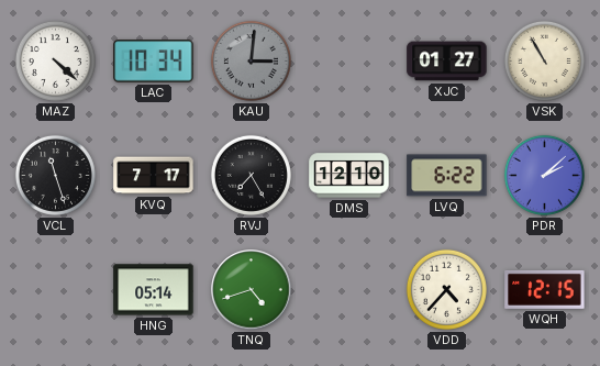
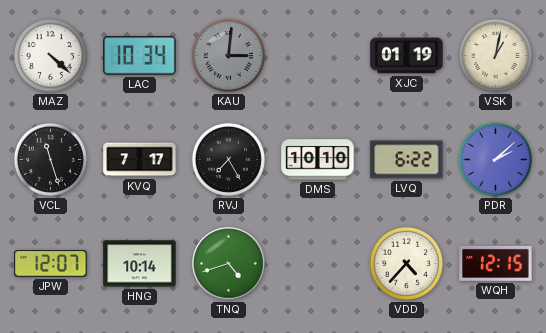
XJC: 01:27 -> 01:19
VSK: 10:55 -> 1:02
DMS: 12:10 -> 10:10
JPW: none -> 12:07
HNG: 05:14 -> 10:14
